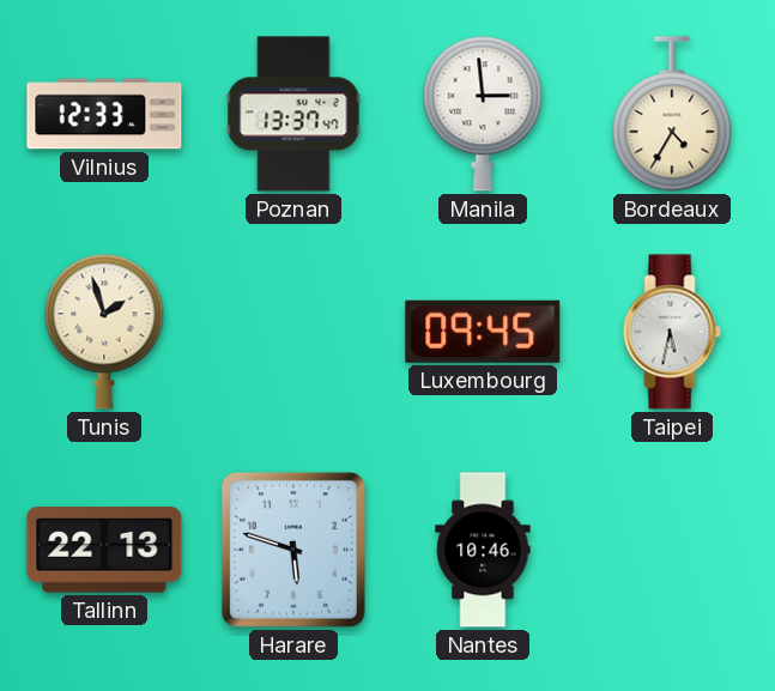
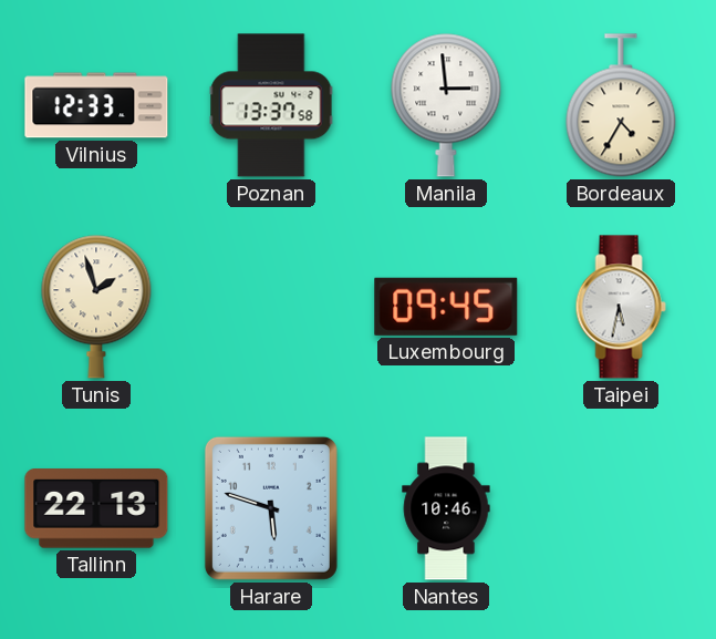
Poznan: 13:37:47 -> 13:37:58
